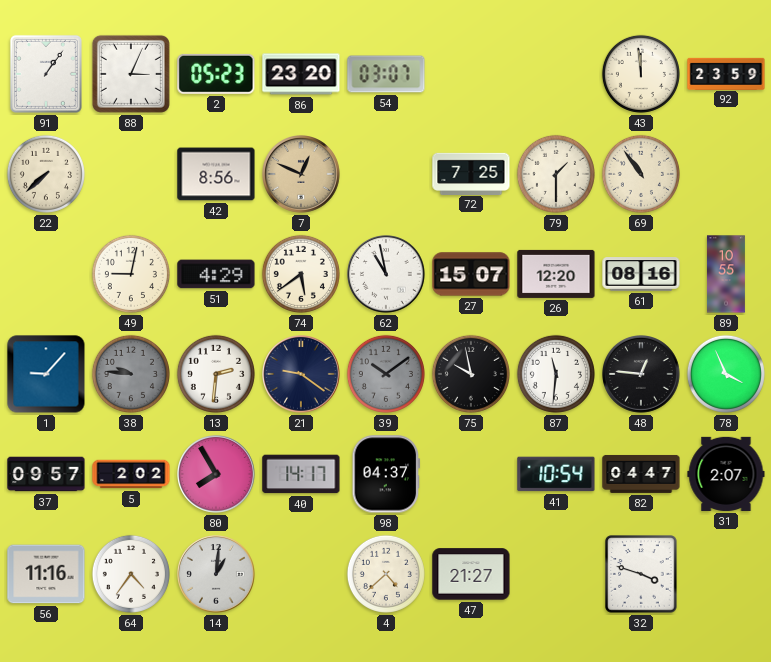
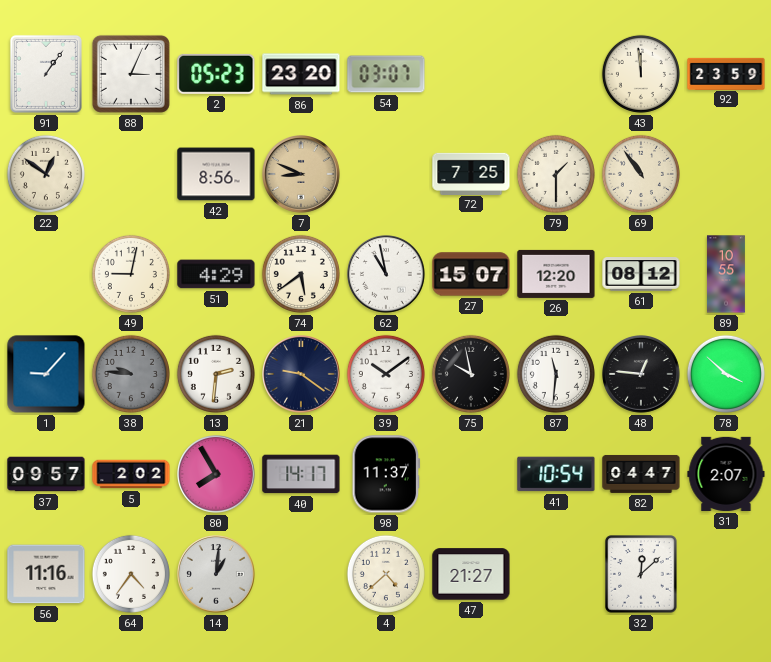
22: 7:38 -> 12:51
7: 12:49 -> 8:49
61: 08:16 -> 08:12
39 dial: grey -> white
78: 3:56 -> 3:52
98: 04:37 -> 11:37
32: 3:48 -> 12:08
